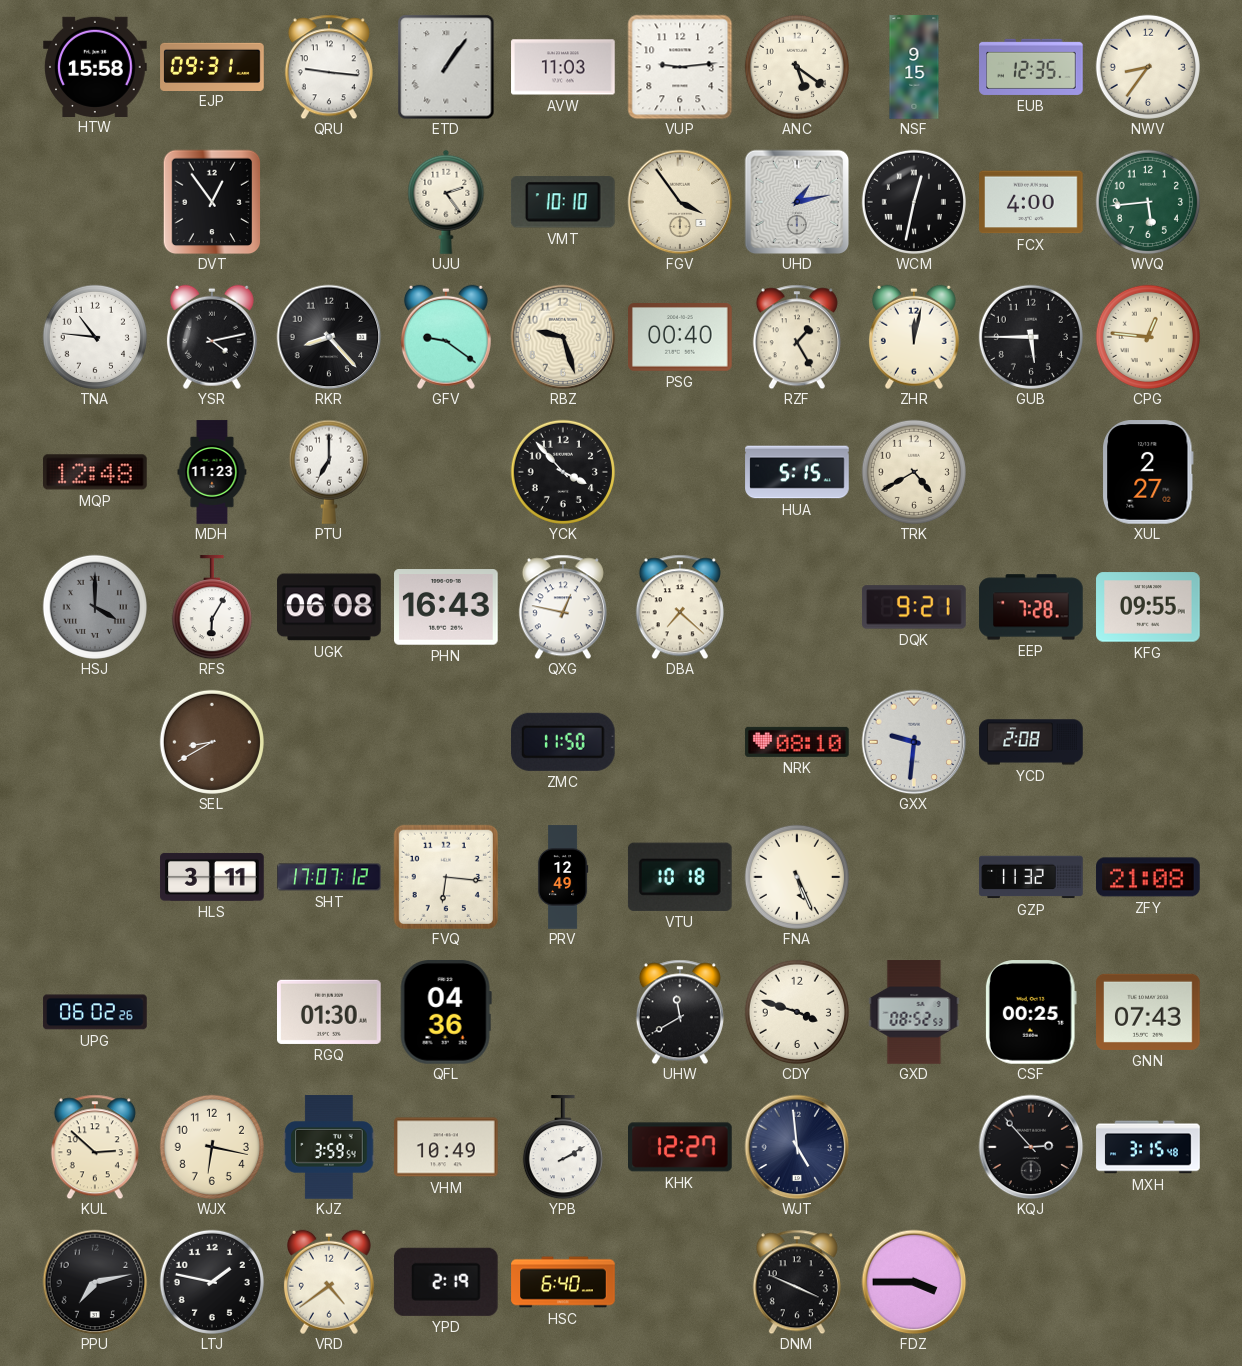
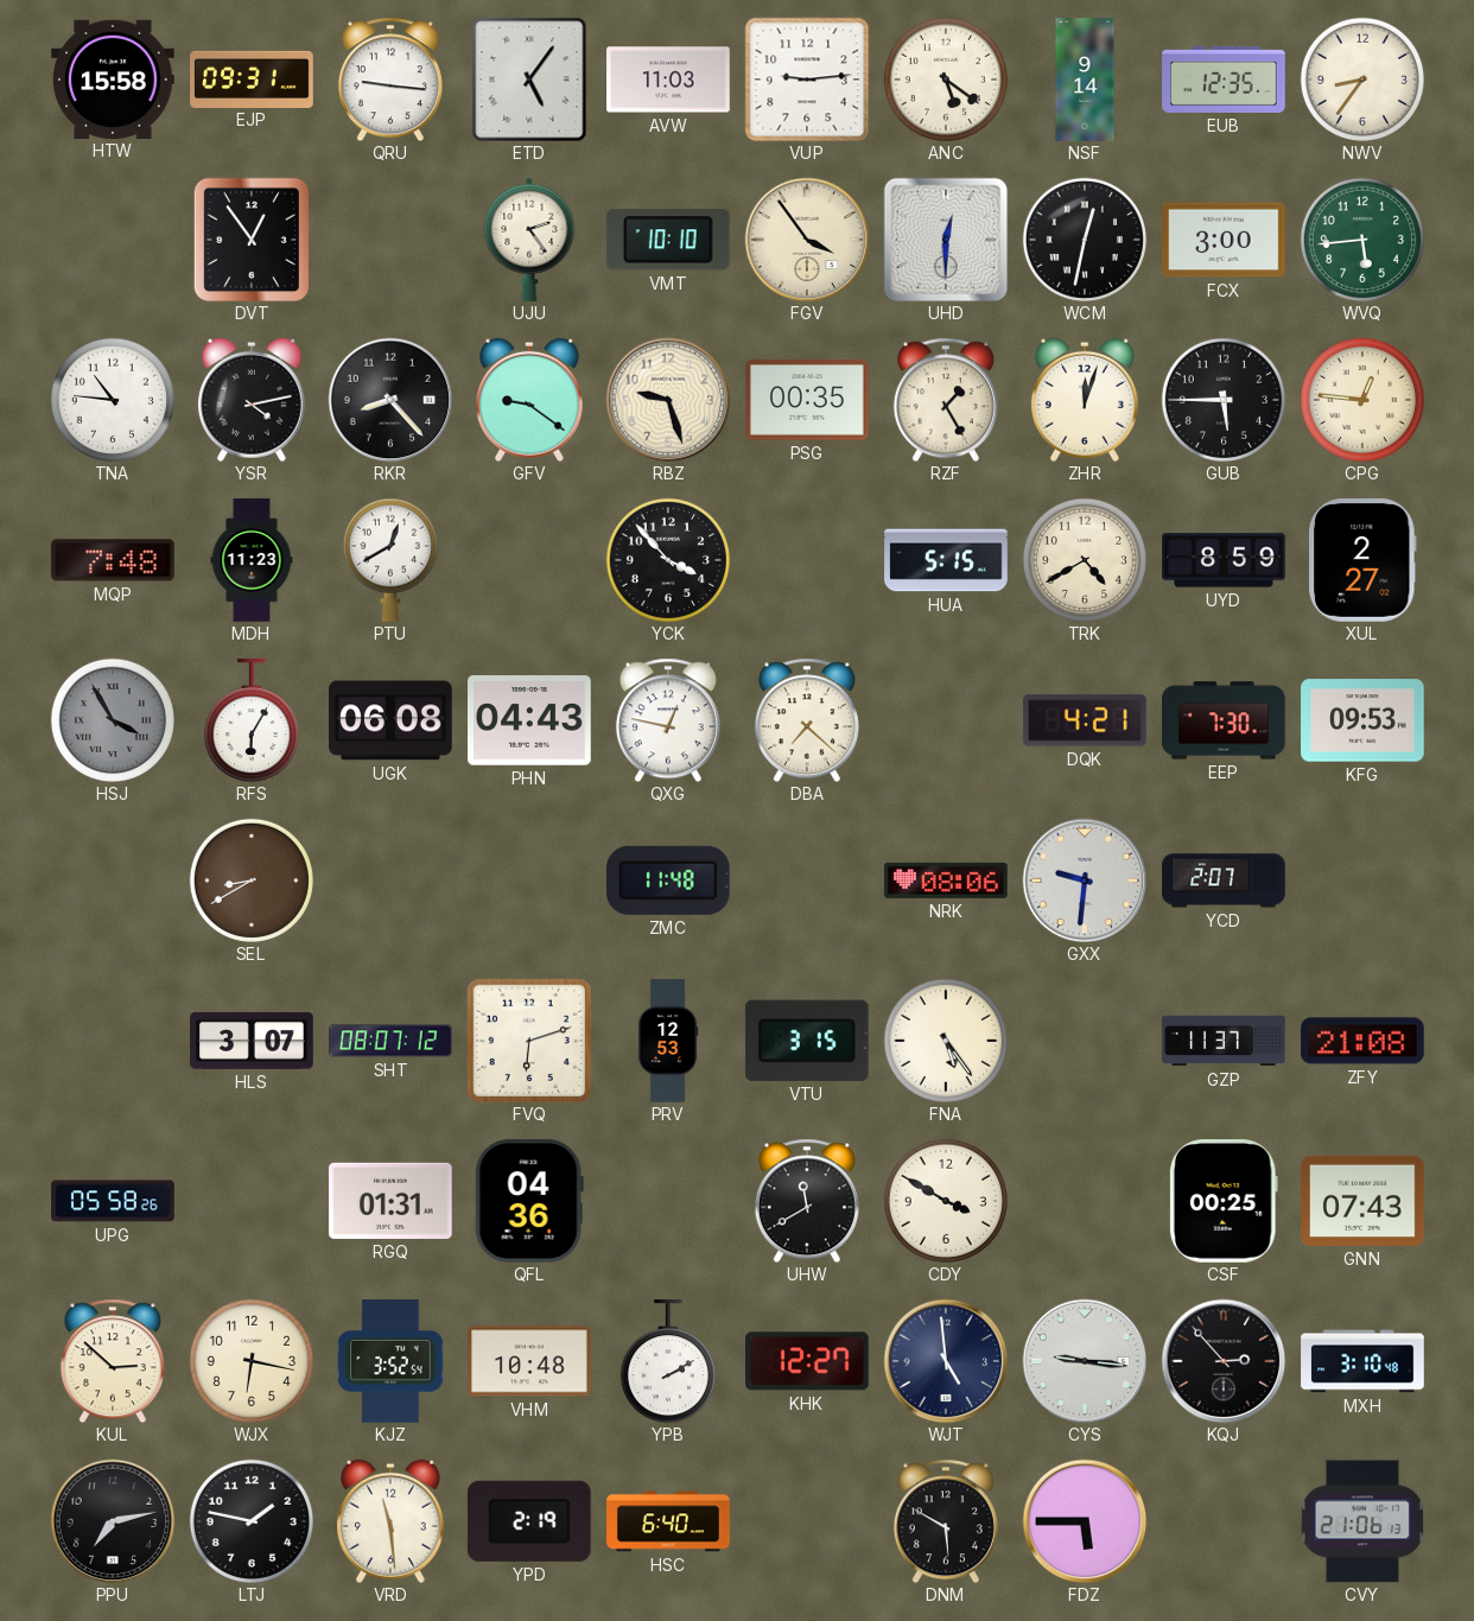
ETD: 1:06 -> 5:06
NSF: 9:15 -> 9:14
UHD: 1:13 -> 12:30
FCX: 4:00 -> 3:00
PSG: 00:40 -> 00:35
ZHR: 12:02 -> 12:03
MQP: 12:48 -> 7:48
PTU: 7:00 -> 12:40
UYD: none -> 8:59
HSJ: 4:00 -> 3:55
PHN: 16:43 -> 04:43
DQK: 9:21 -> 4:21
EEP: 7:28 -> 7:30
KFG: 09:55 -> 09:53
ZMC: 11:50 -> 11:48
NRK: 08:10 -> 08:06
YCD: 2:08 -> 2:07
HLS: 3:11 -> 3:07
SHT: 17:07 -> 08:07
FVQ: 6:16 -> 6:12
PRV: 12:49 -> 12:53
VTU: 10:18 -> 3:15
FNA: 5:26 -> 5:24
GZP: 11:32 -> 11:37
UPG: 06:02 -> 05:58
RGQ: 01:30 -> 01:31
CDY: 3:48 -> 3:50
GXD: 08:52 -> none
KJZ: 3:59 -> 3:52
VHM: 10:49 -> 10:48
CYS: none -> 9:16
MXH: 3:15 -> 3:10
VRD: 4:39 -> 11:29
DNM: 3:49 -> 5:50
FDZ: 3:45 -> 5:45
CVY: none -> 21:06
